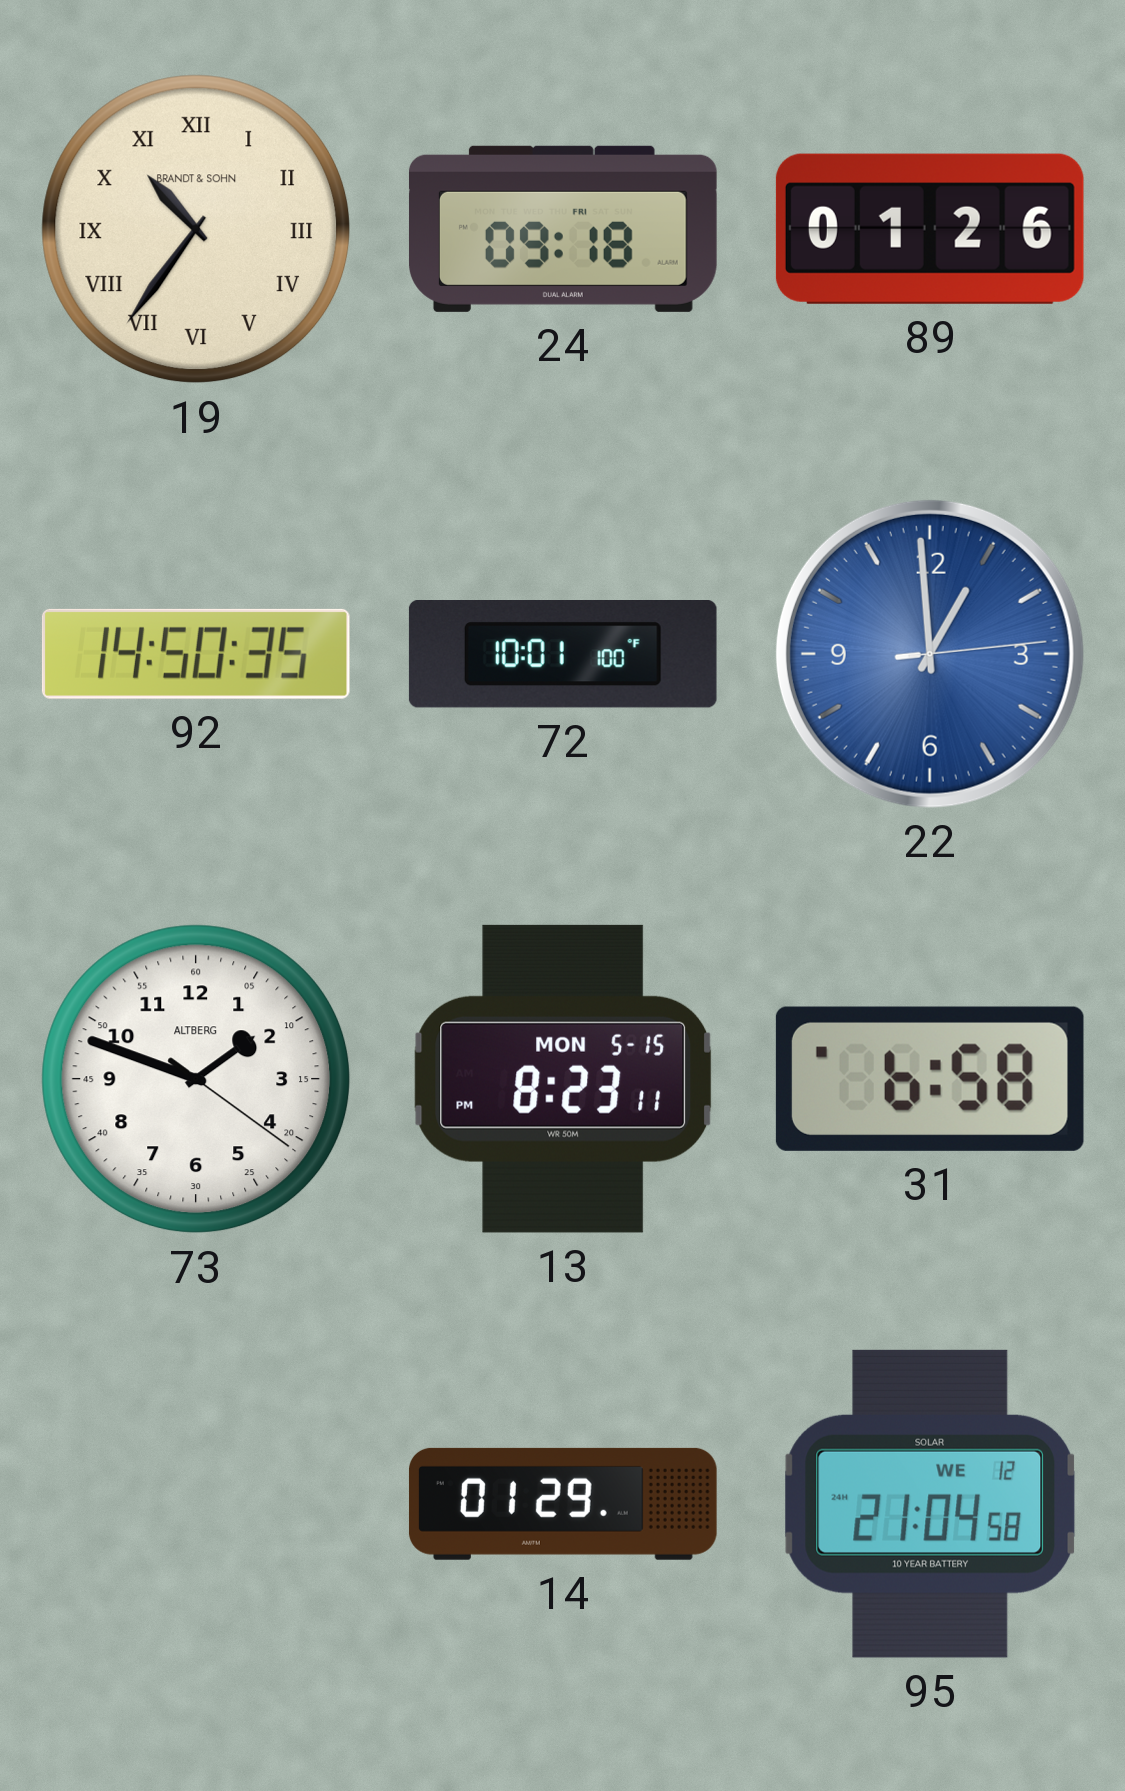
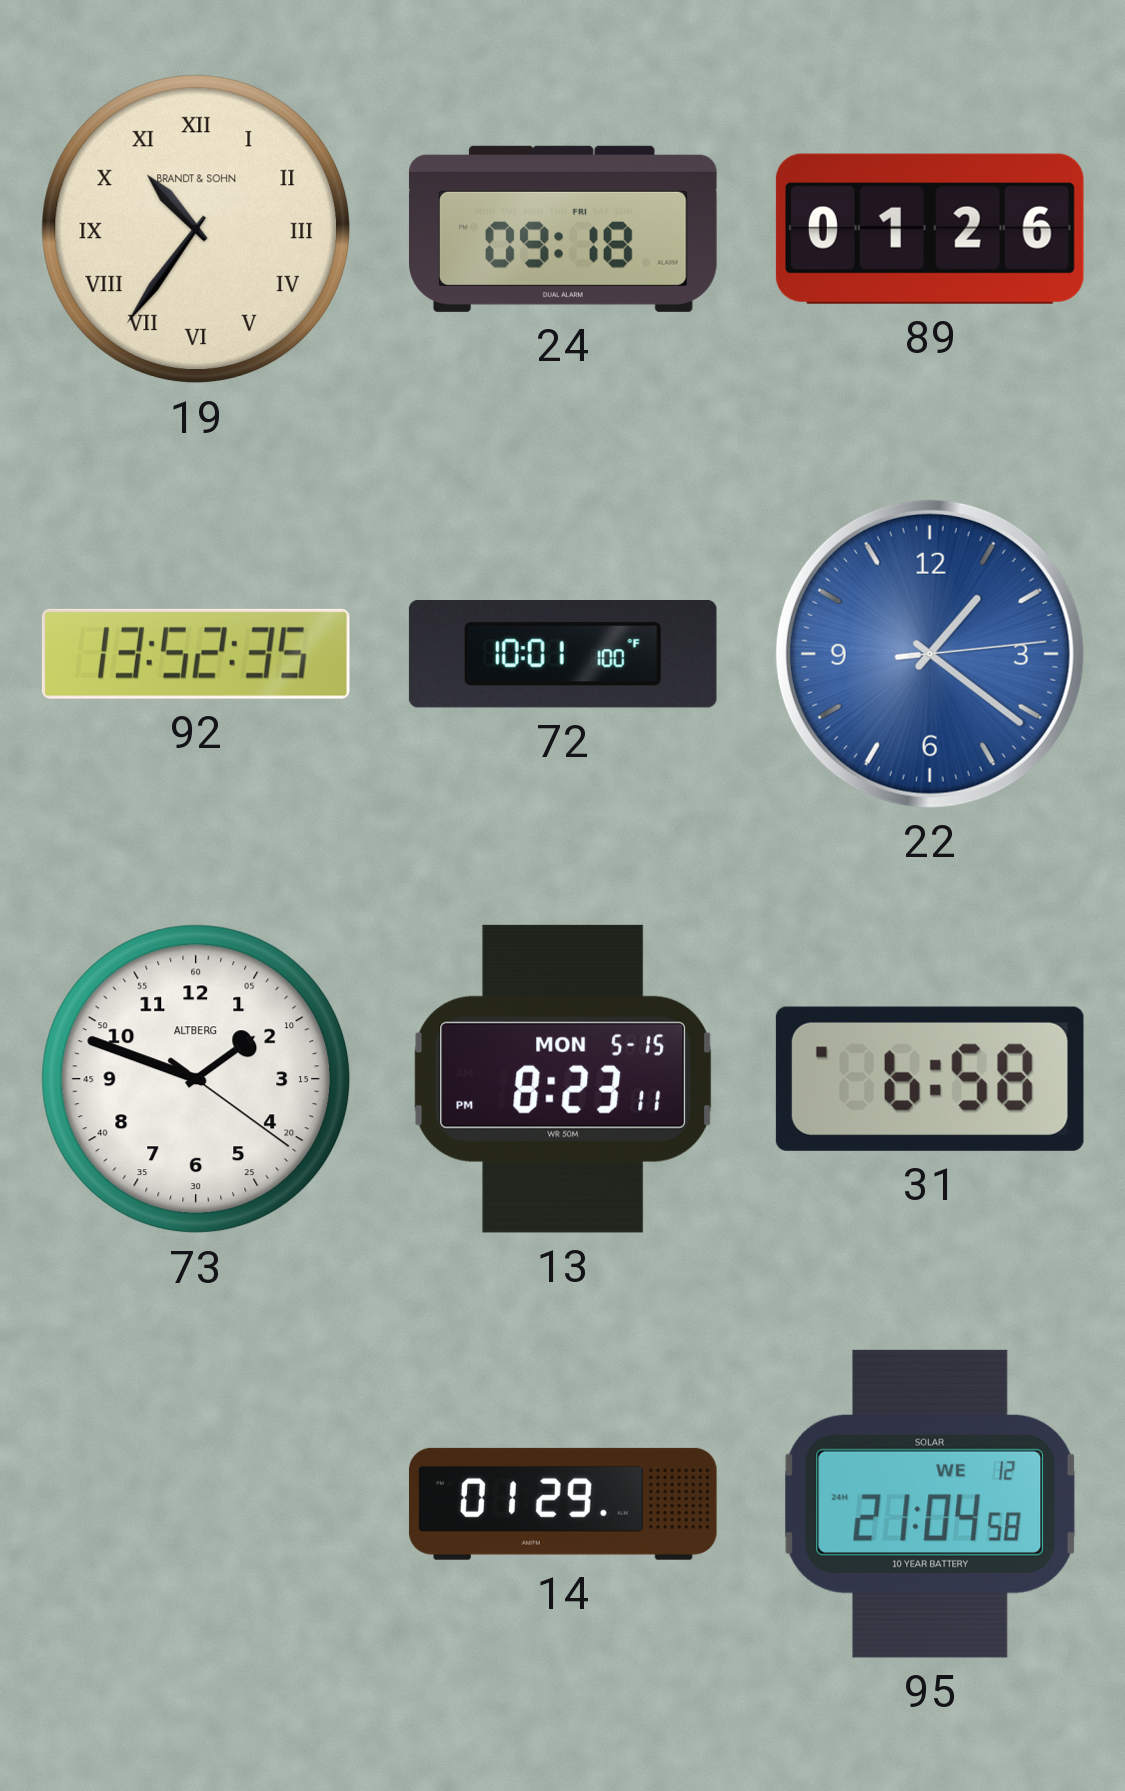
92: 14:50 -> 13:52
22: 12:59 -> 1:21
